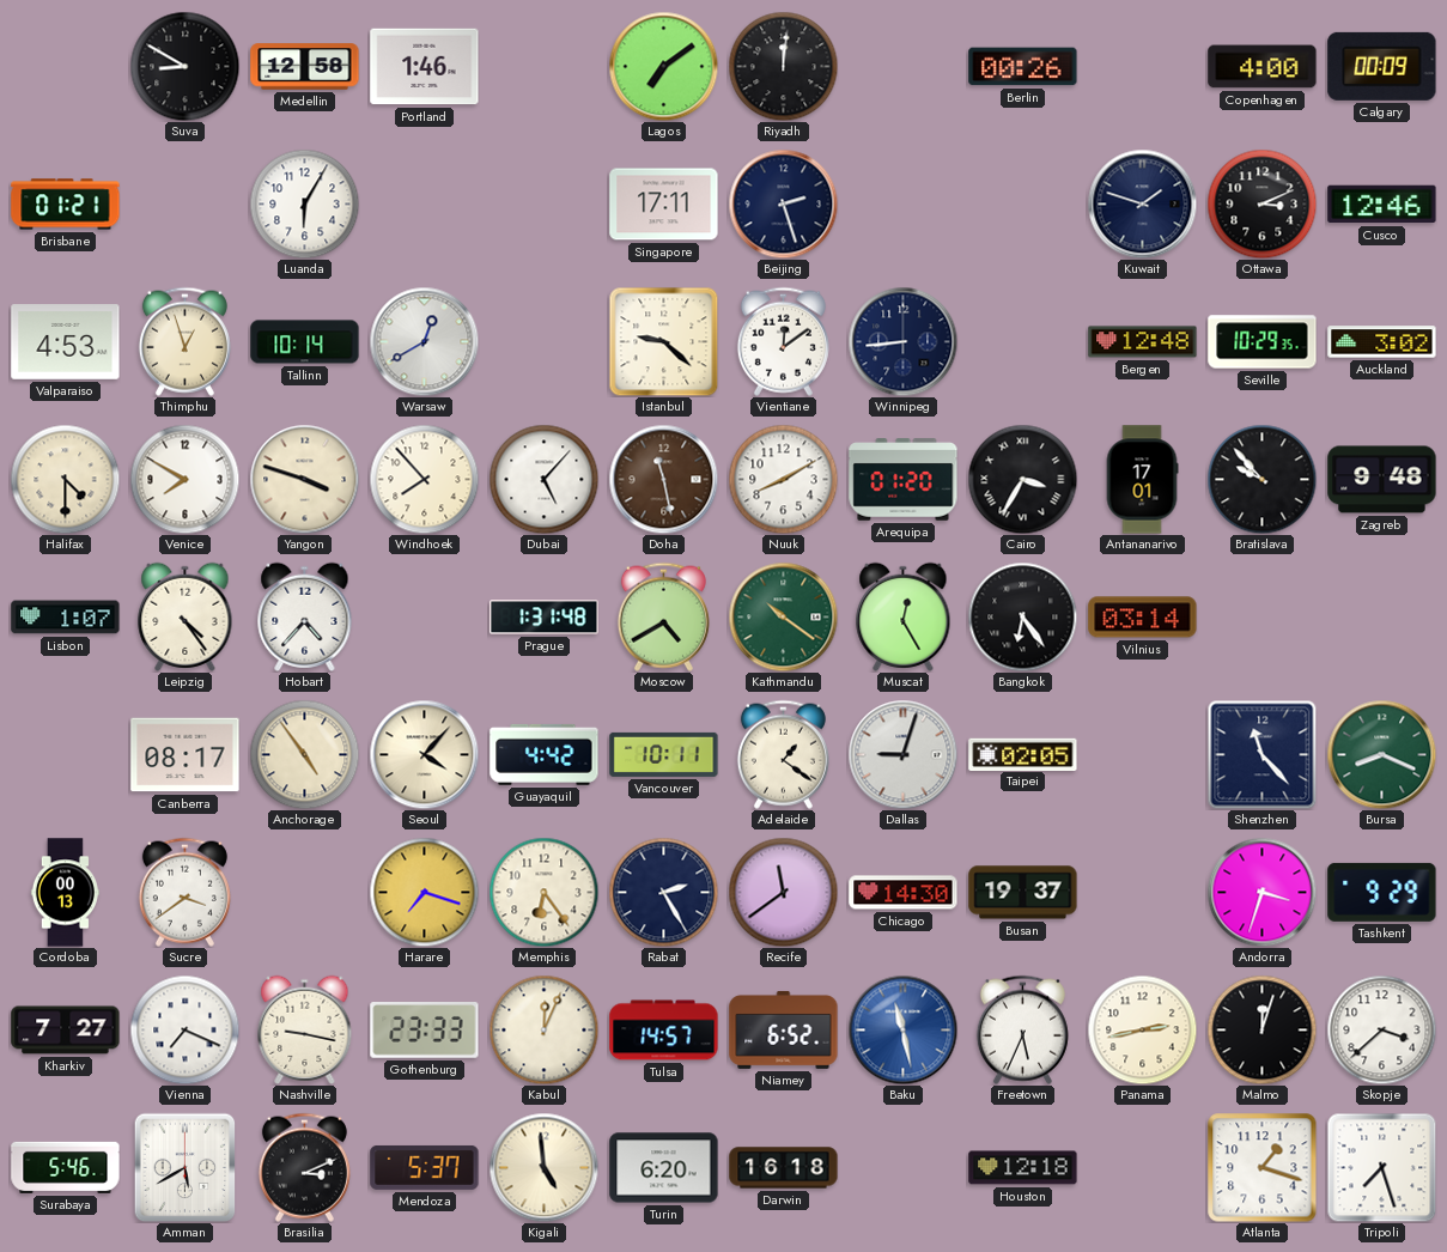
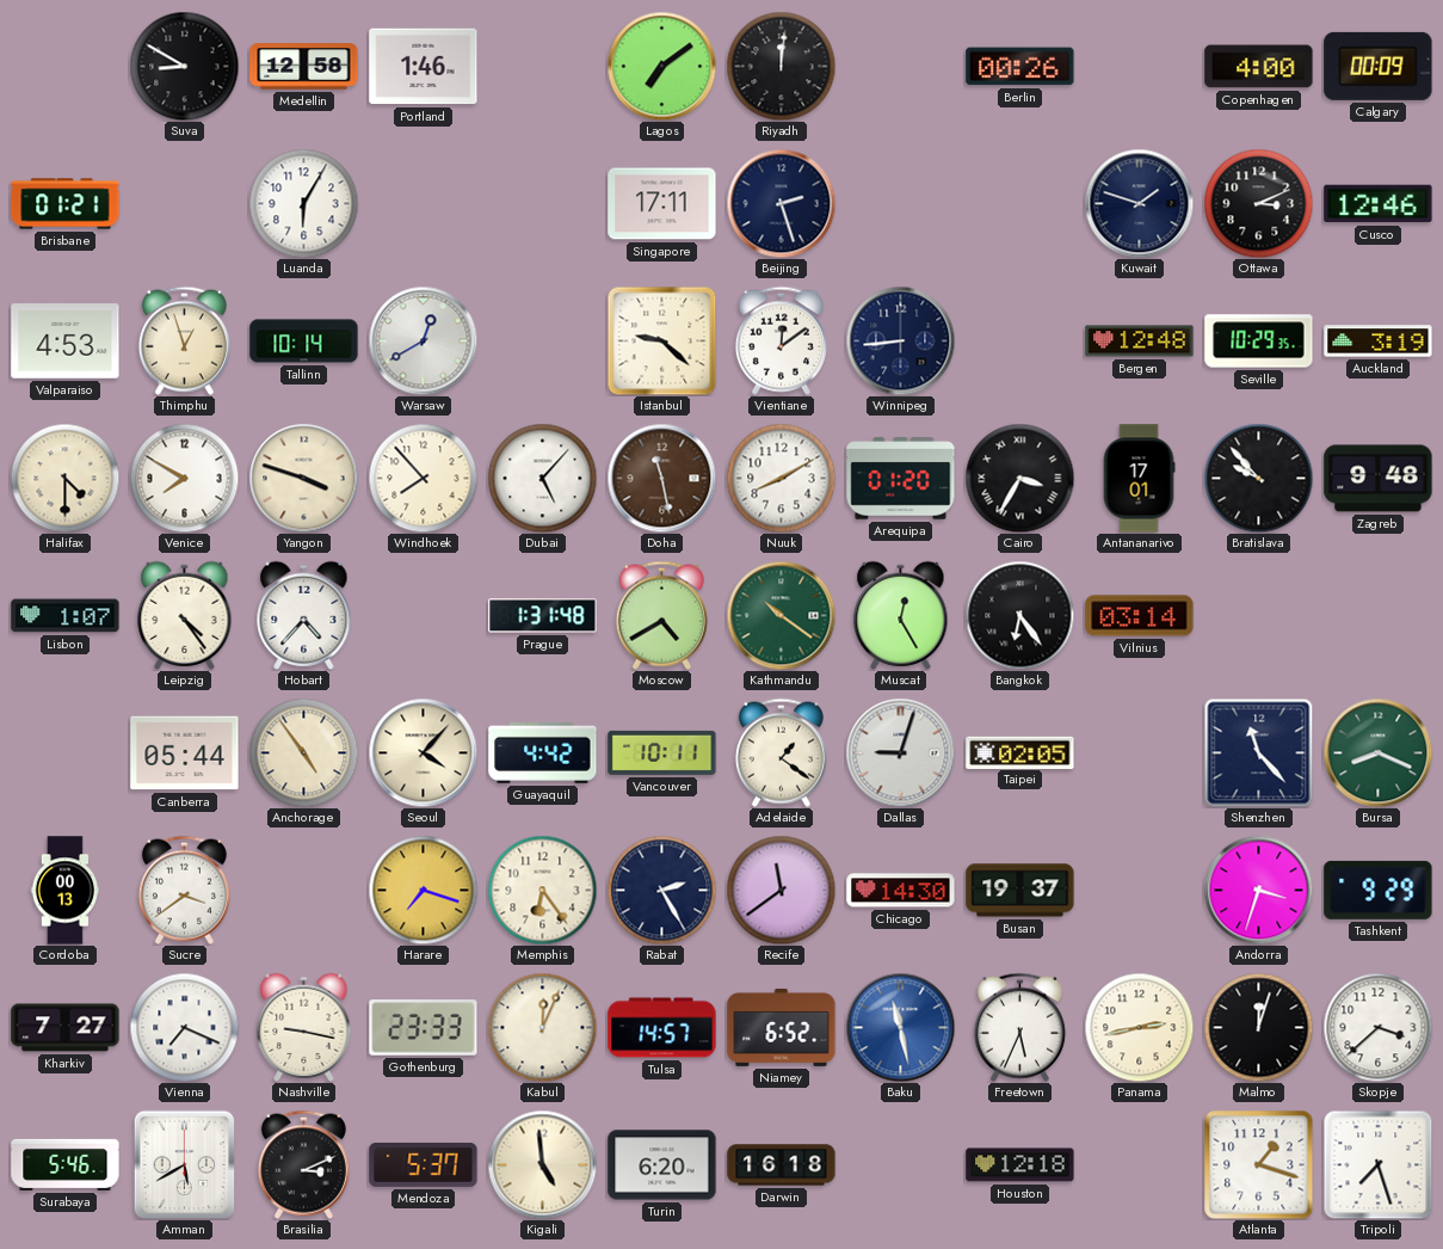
Auckland: 3:02 -> 3:19
Canberra: 08:17 -> 05:44
